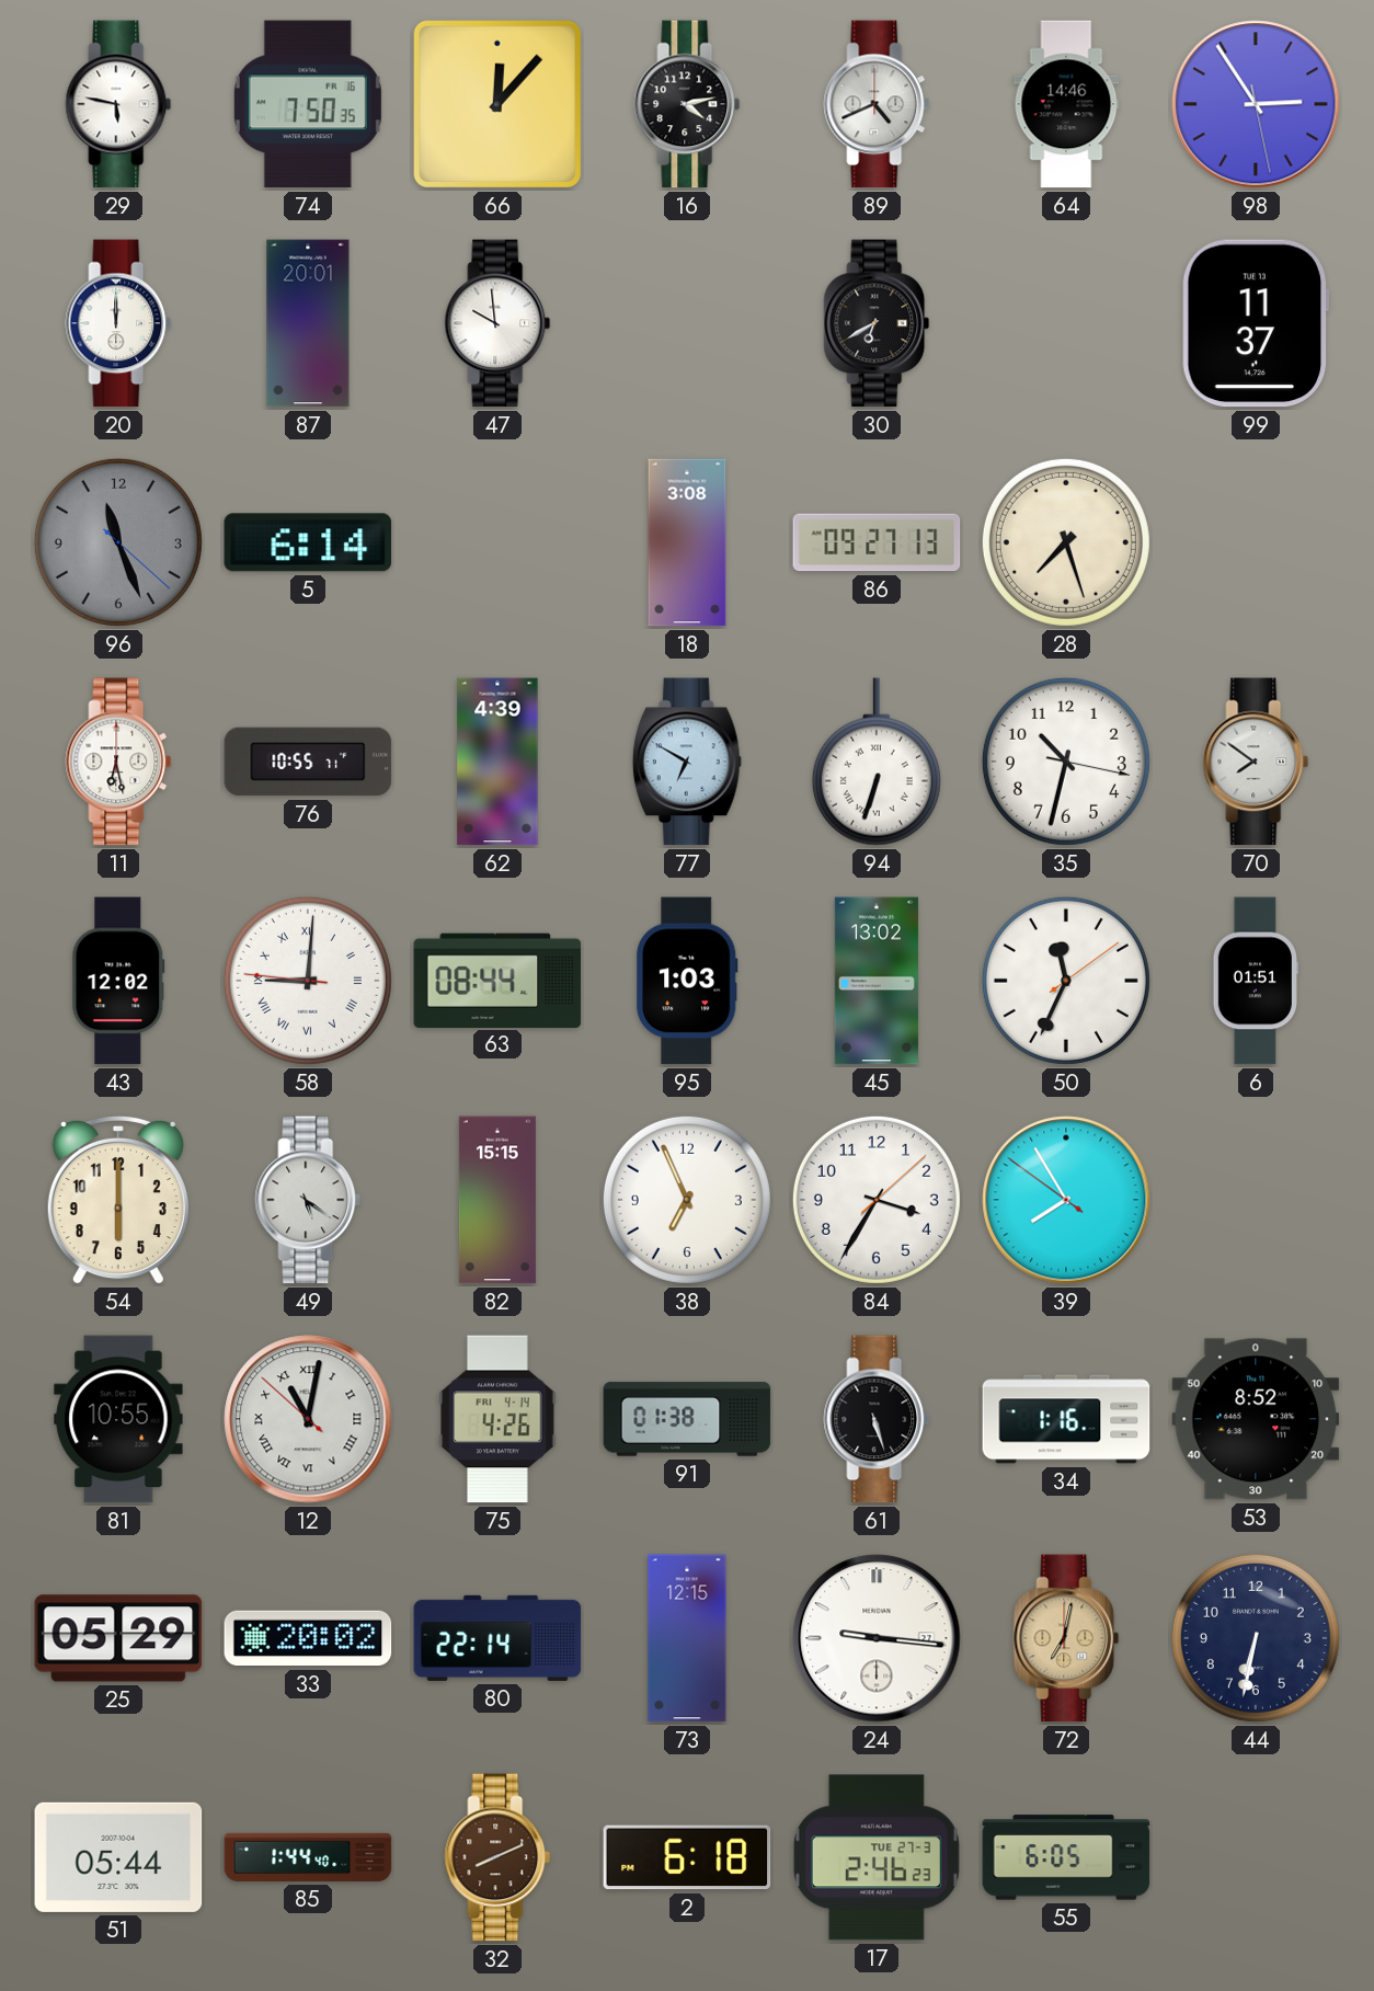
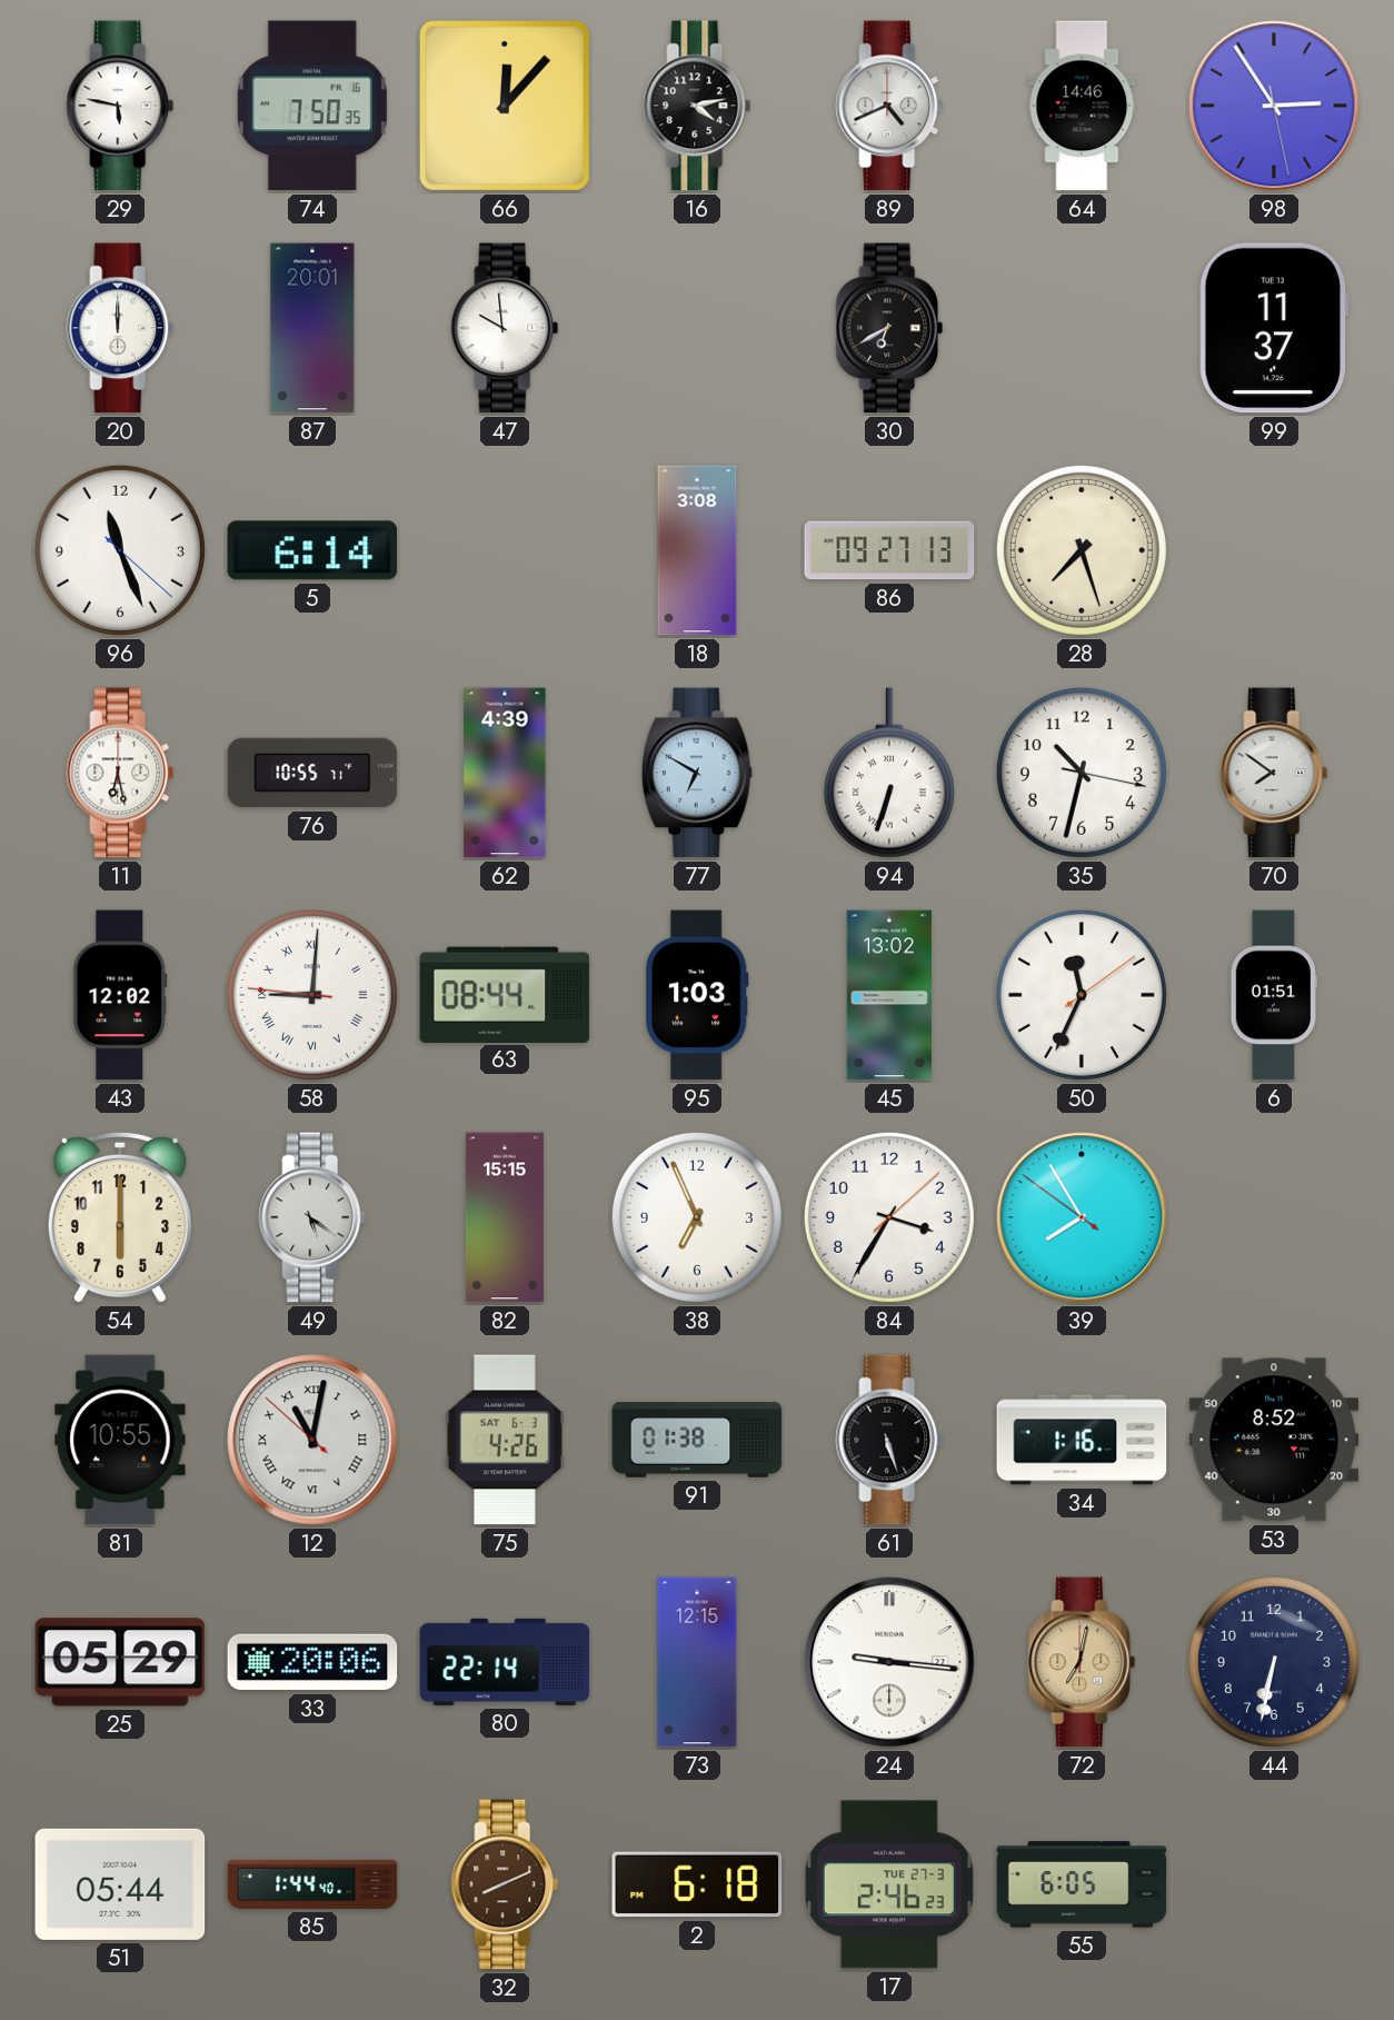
96 dial: grey -> white
75 date: FRI 4-14 -> SAT 6-3
33: 20:02 -> 20:06
